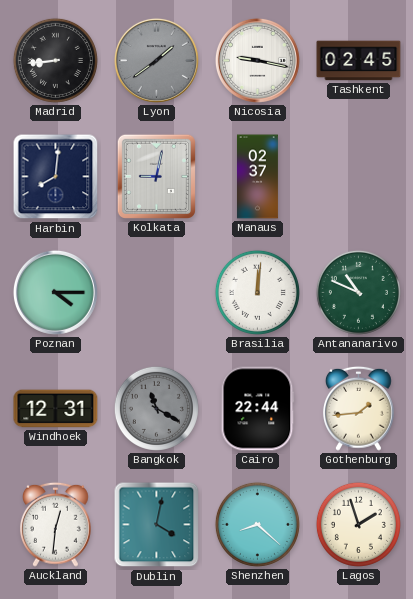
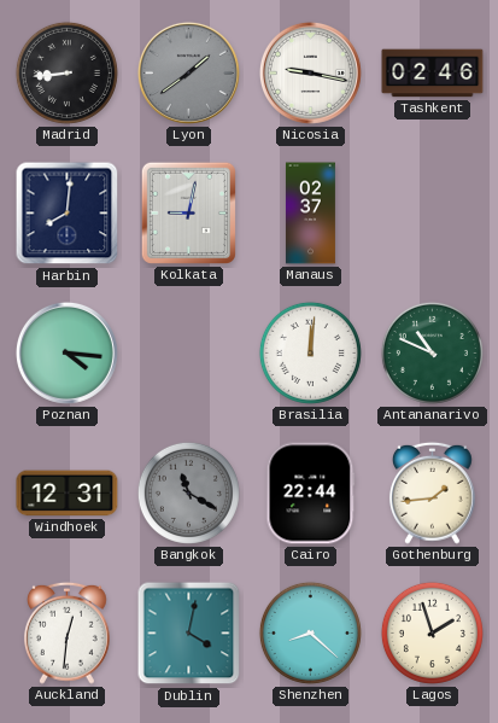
Tashkent: 02:45 -> 02:46
Poznan: 4:15 -> 4:16
